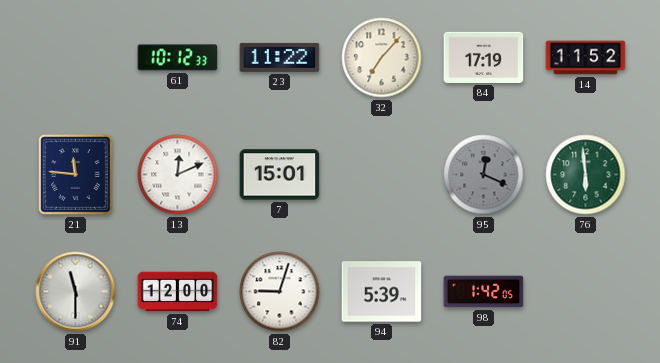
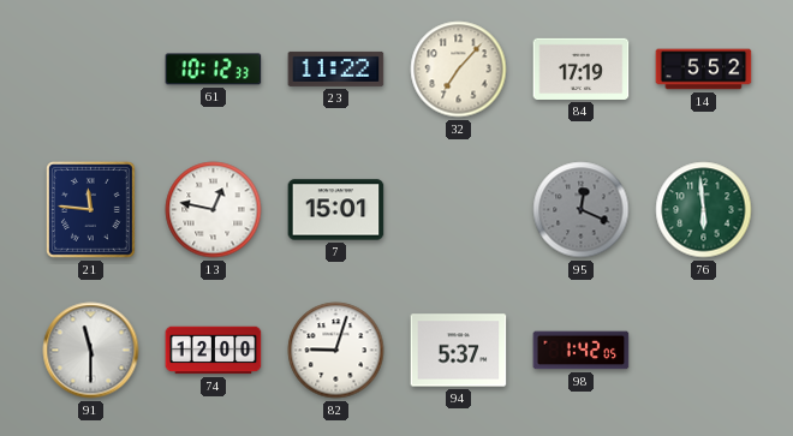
14: 11:52 -> 5:52
13: 12:11 -> 12:47
94: 5:39 -> 5:37
